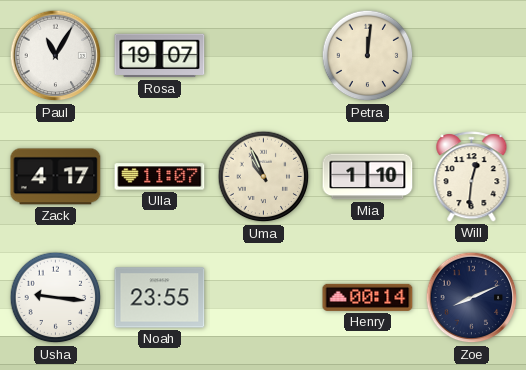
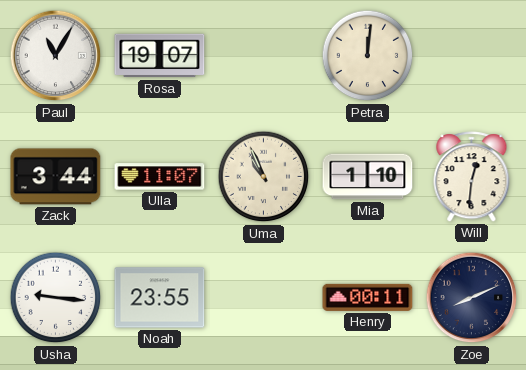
Zack: 4:17 -> 3:44
Henry: 00:14 -> 00:11
